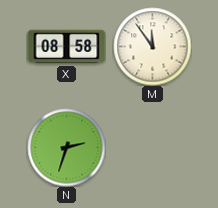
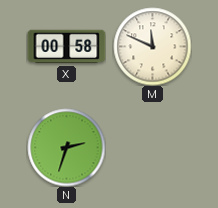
X: 08:58 -> 00:58
M: 11:54 -> 11:49
